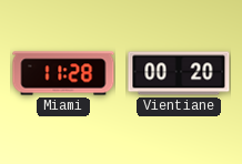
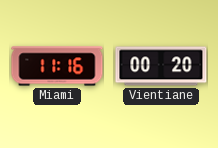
Miami: 11:28 -> 11:16
